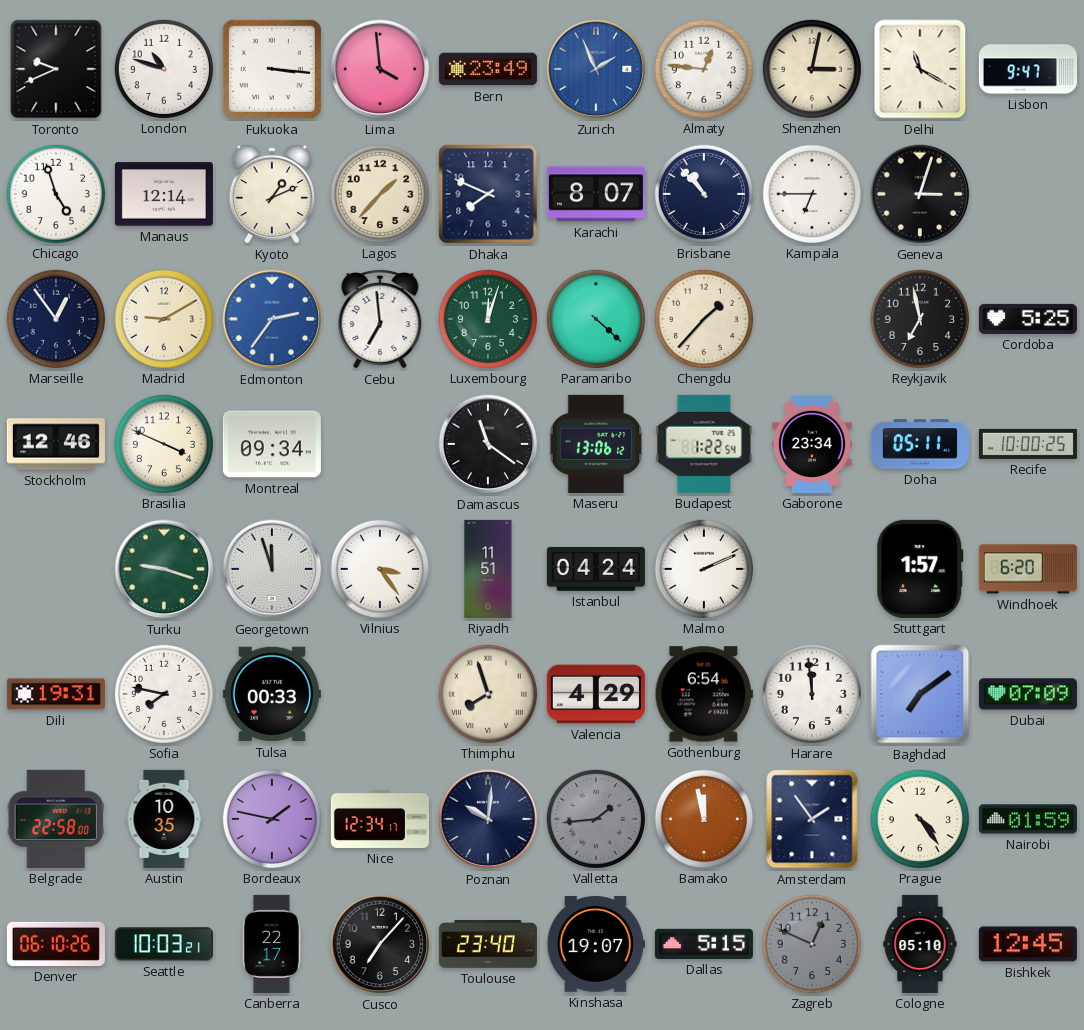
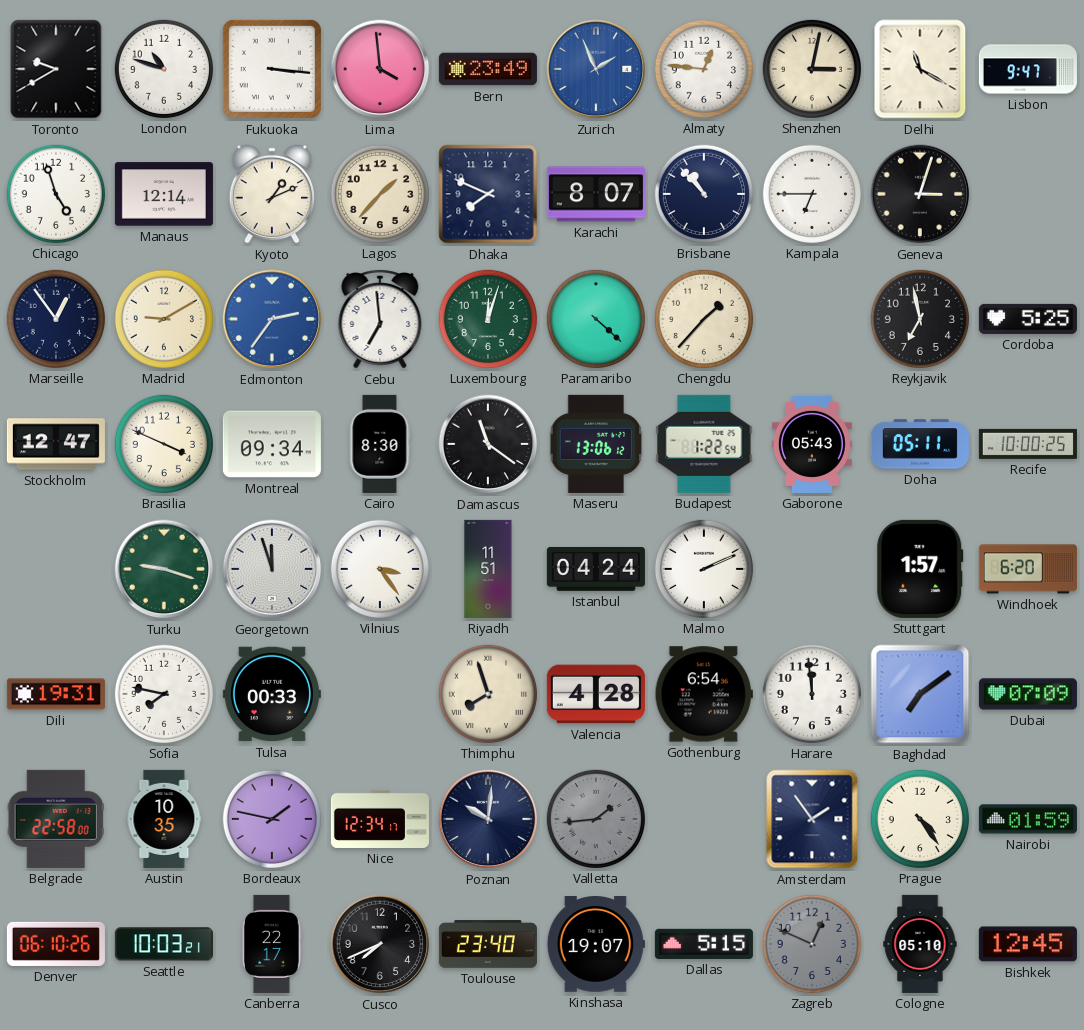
Toronto: 9:41 -> 9:40
Stockholm: 12:46 -> 12:47
Cairo: none -> 8:30
Gaborone: 23:34 -> 05:43
Valencia: 4:29 -> 4:28
Bamako: 11:58 -> none
Cusco: 7:07 -> 7:41
